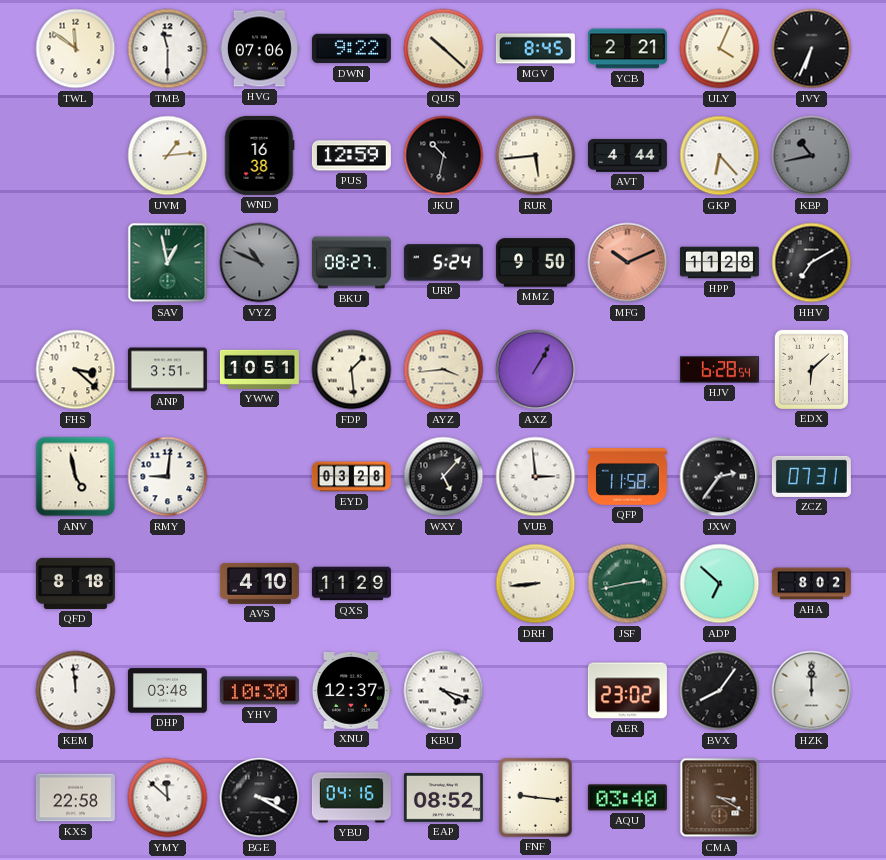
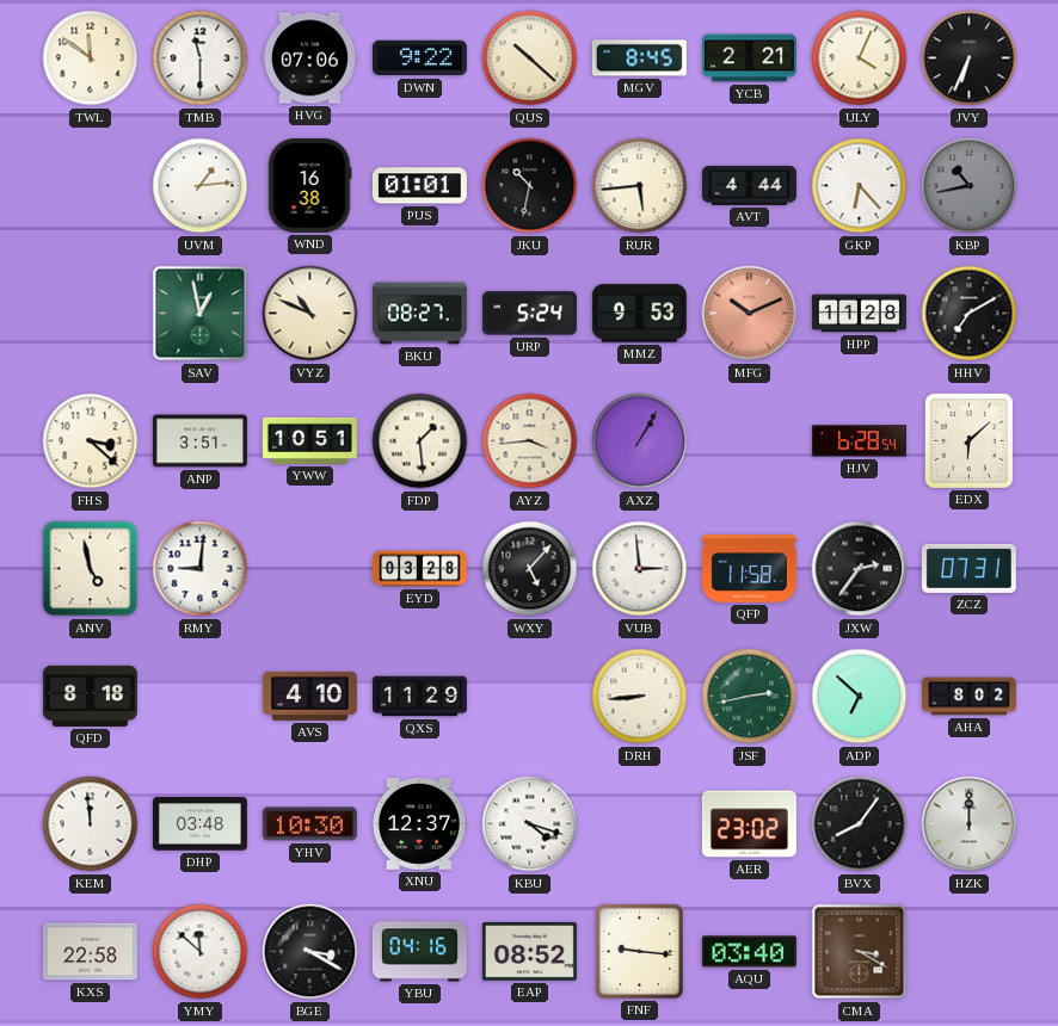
PUS: 12:59 -> 01:01
VYZ dial: grey -> cream
MMZ: 9:50 -> 9:53
